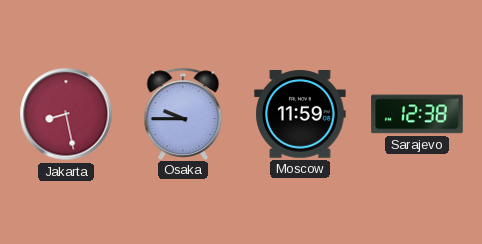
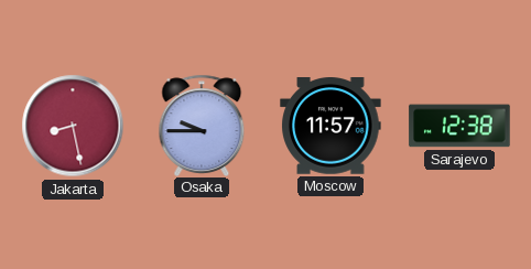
Moscow: 11:59 -> 11:57
